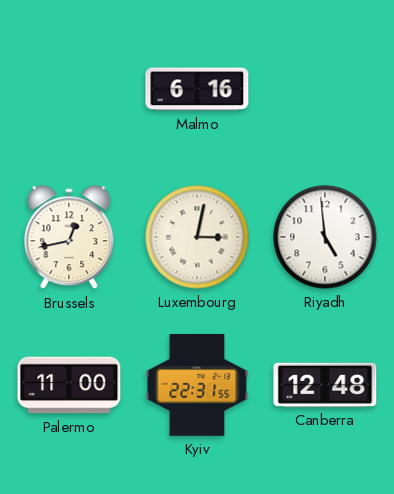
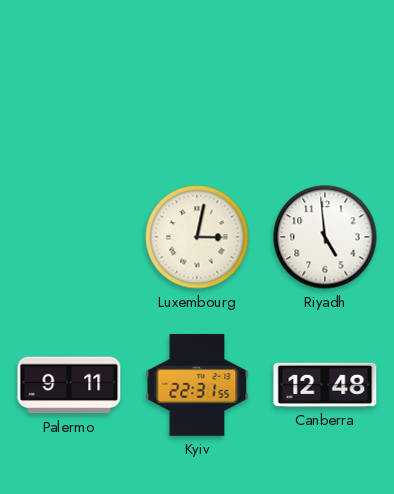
Malmo: 6:16 -> none
Brussels: 12:43 -> none
Palermo: 11:00 -> 9:11
